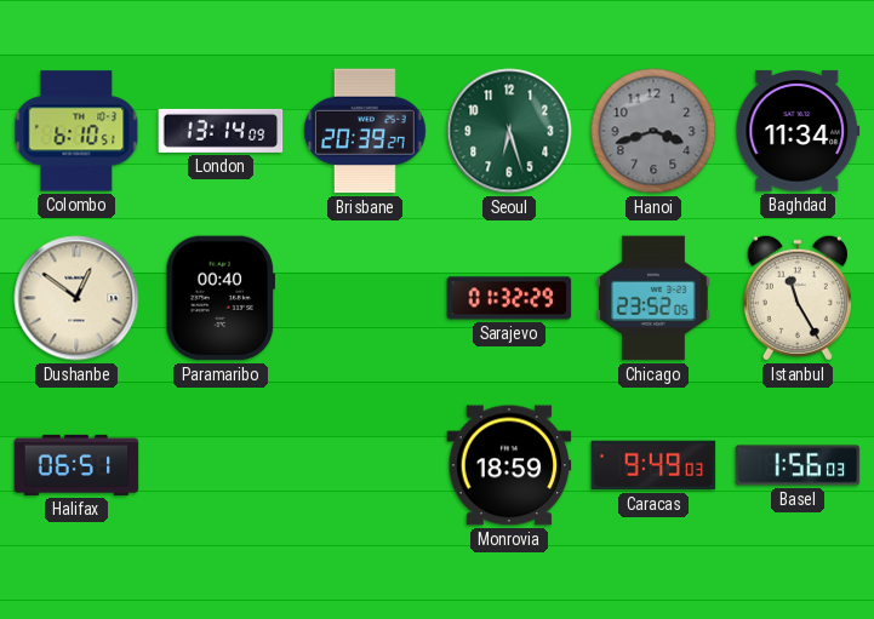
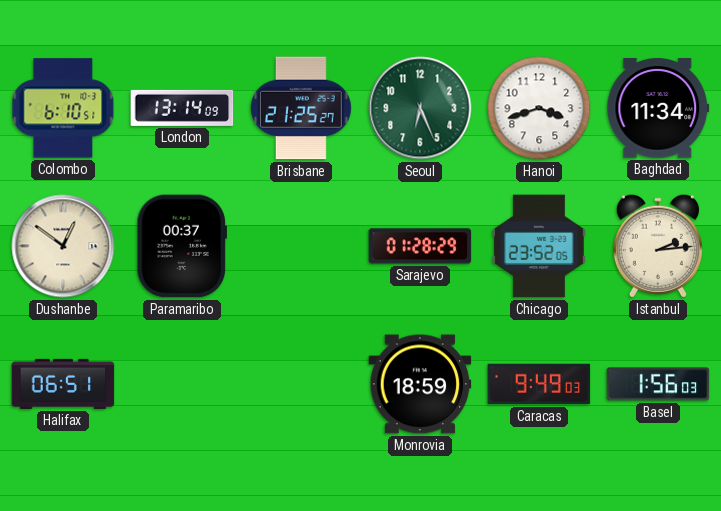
Brisbane: 20:39 -> 21:25
Seoul: 6:27 -> 6:26
Hanoi dial: grey -> white
Paramaribo: 00:40 -> 00:37
Sarajevo: 01:32 -> 01:28
Istanbul: 11:25 -> 2:14
